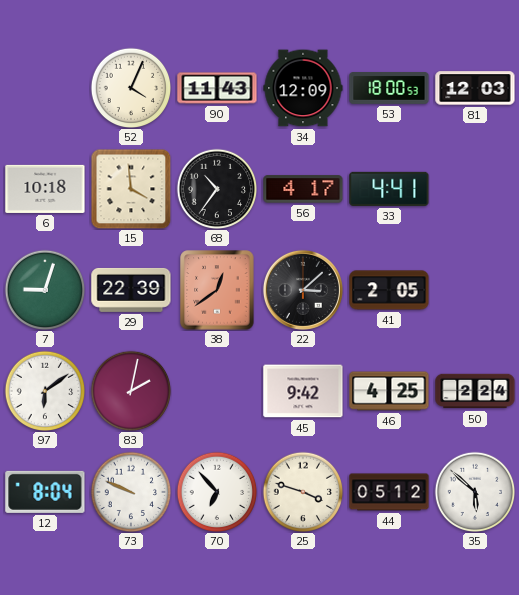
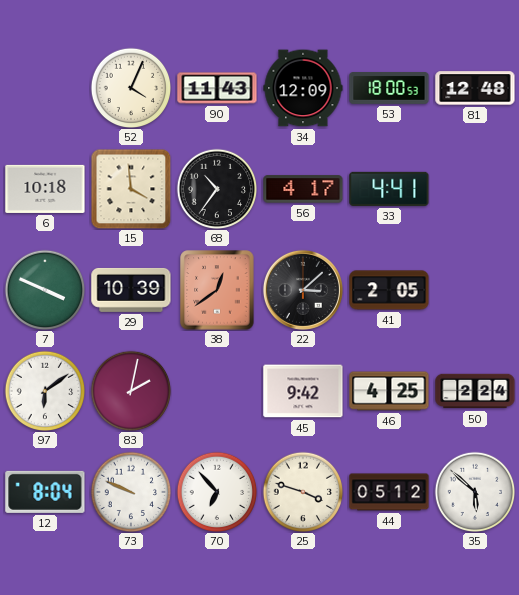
81: 12:03 -> 12:48
7: 9:03 -> 3:49
29: 22:39 -> 10:39
